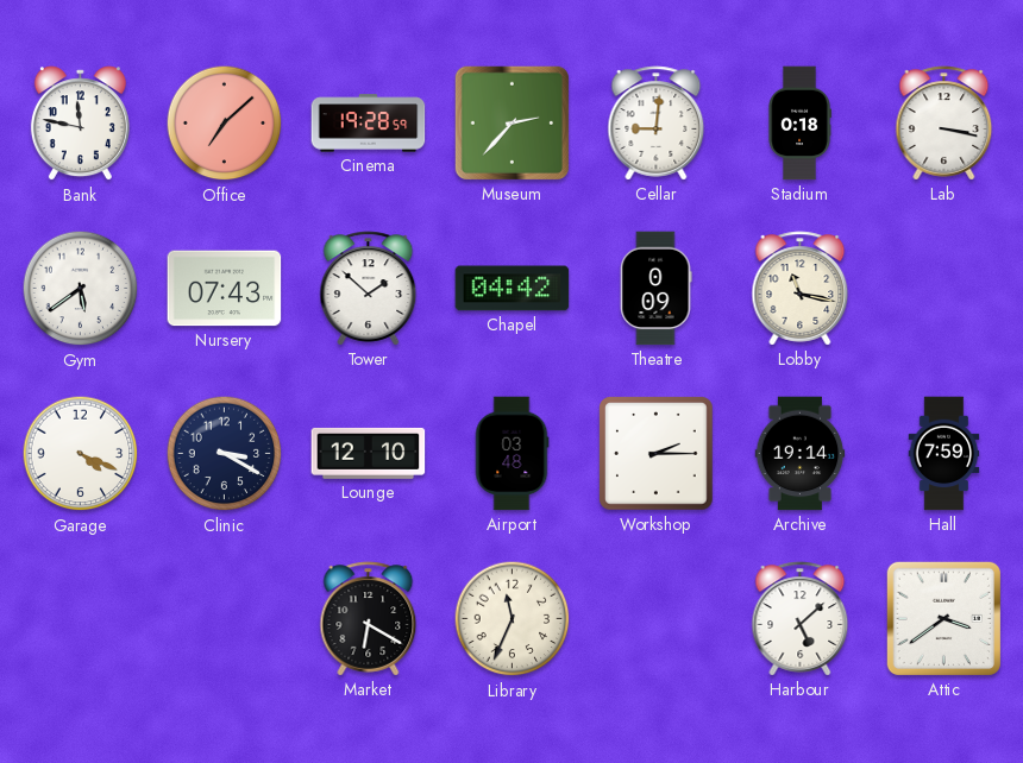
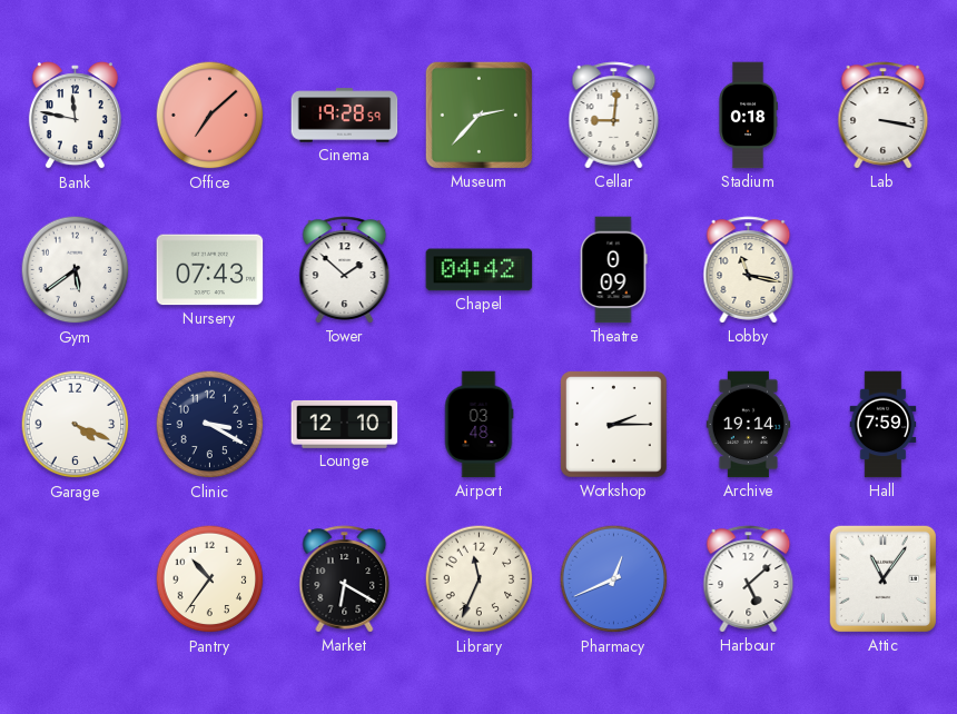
Pantry: none -> 10:36
Pharmacy: none -> 12:41
Attic: 3:39 -> 11:06
